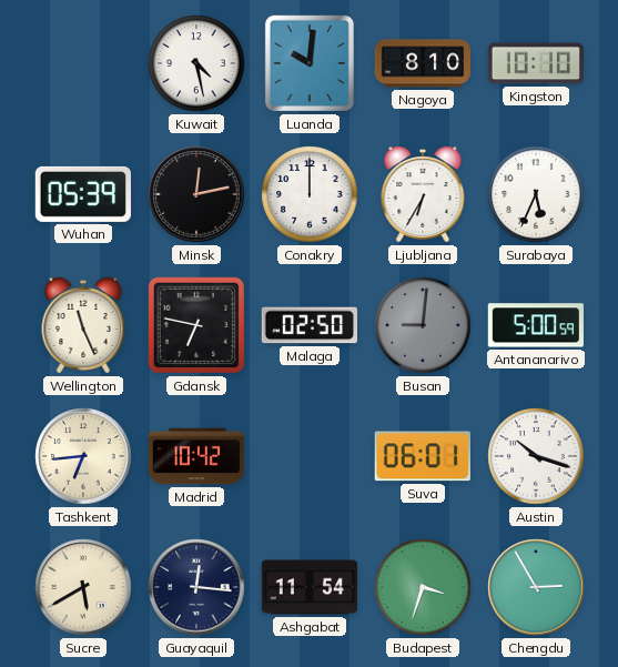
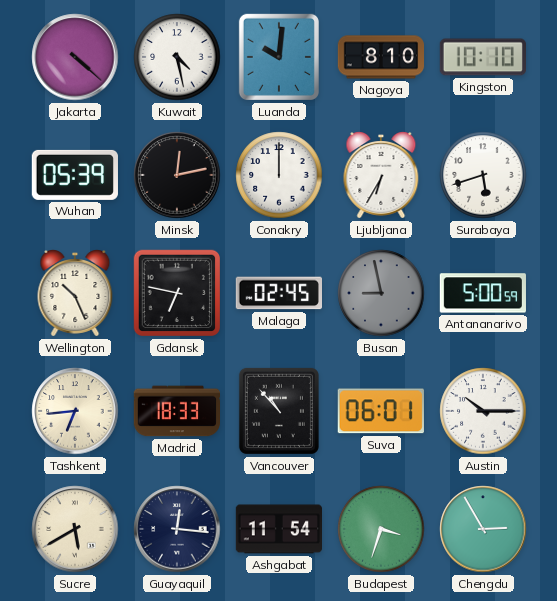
Jakarta: none -> 4:22
Surabaya: 5:34 -> 5:42
Wellington: 11:26 -> 10:26
Malaga: 02:50 -> 02:45
Busan: 9:01 -> 8:58
Madrid: 10:42 -> 18:33
Vancouver: none -> 10:53
Austin: 10:18 -> 10:15
